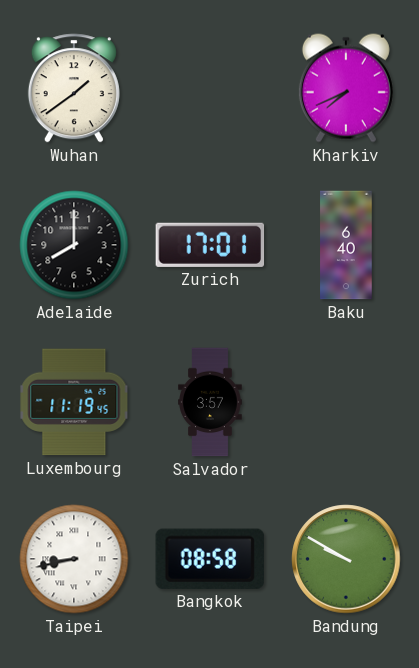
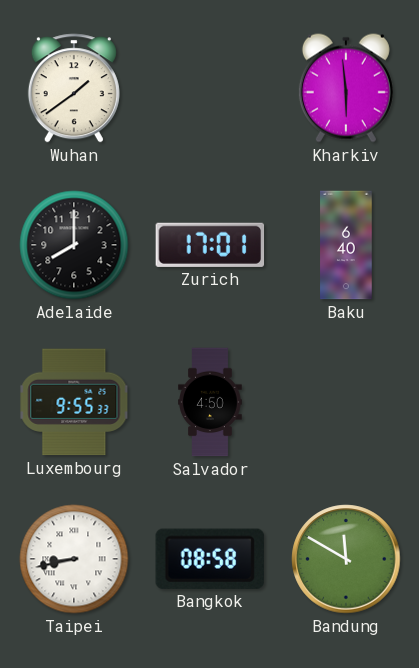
Kharkiv: 7:41 -> 5:59
Luxembourg: 11:19 -> 9:55
Salvador: 3:57 -> 4:50
Bandung: 9:50 -> 11:50
